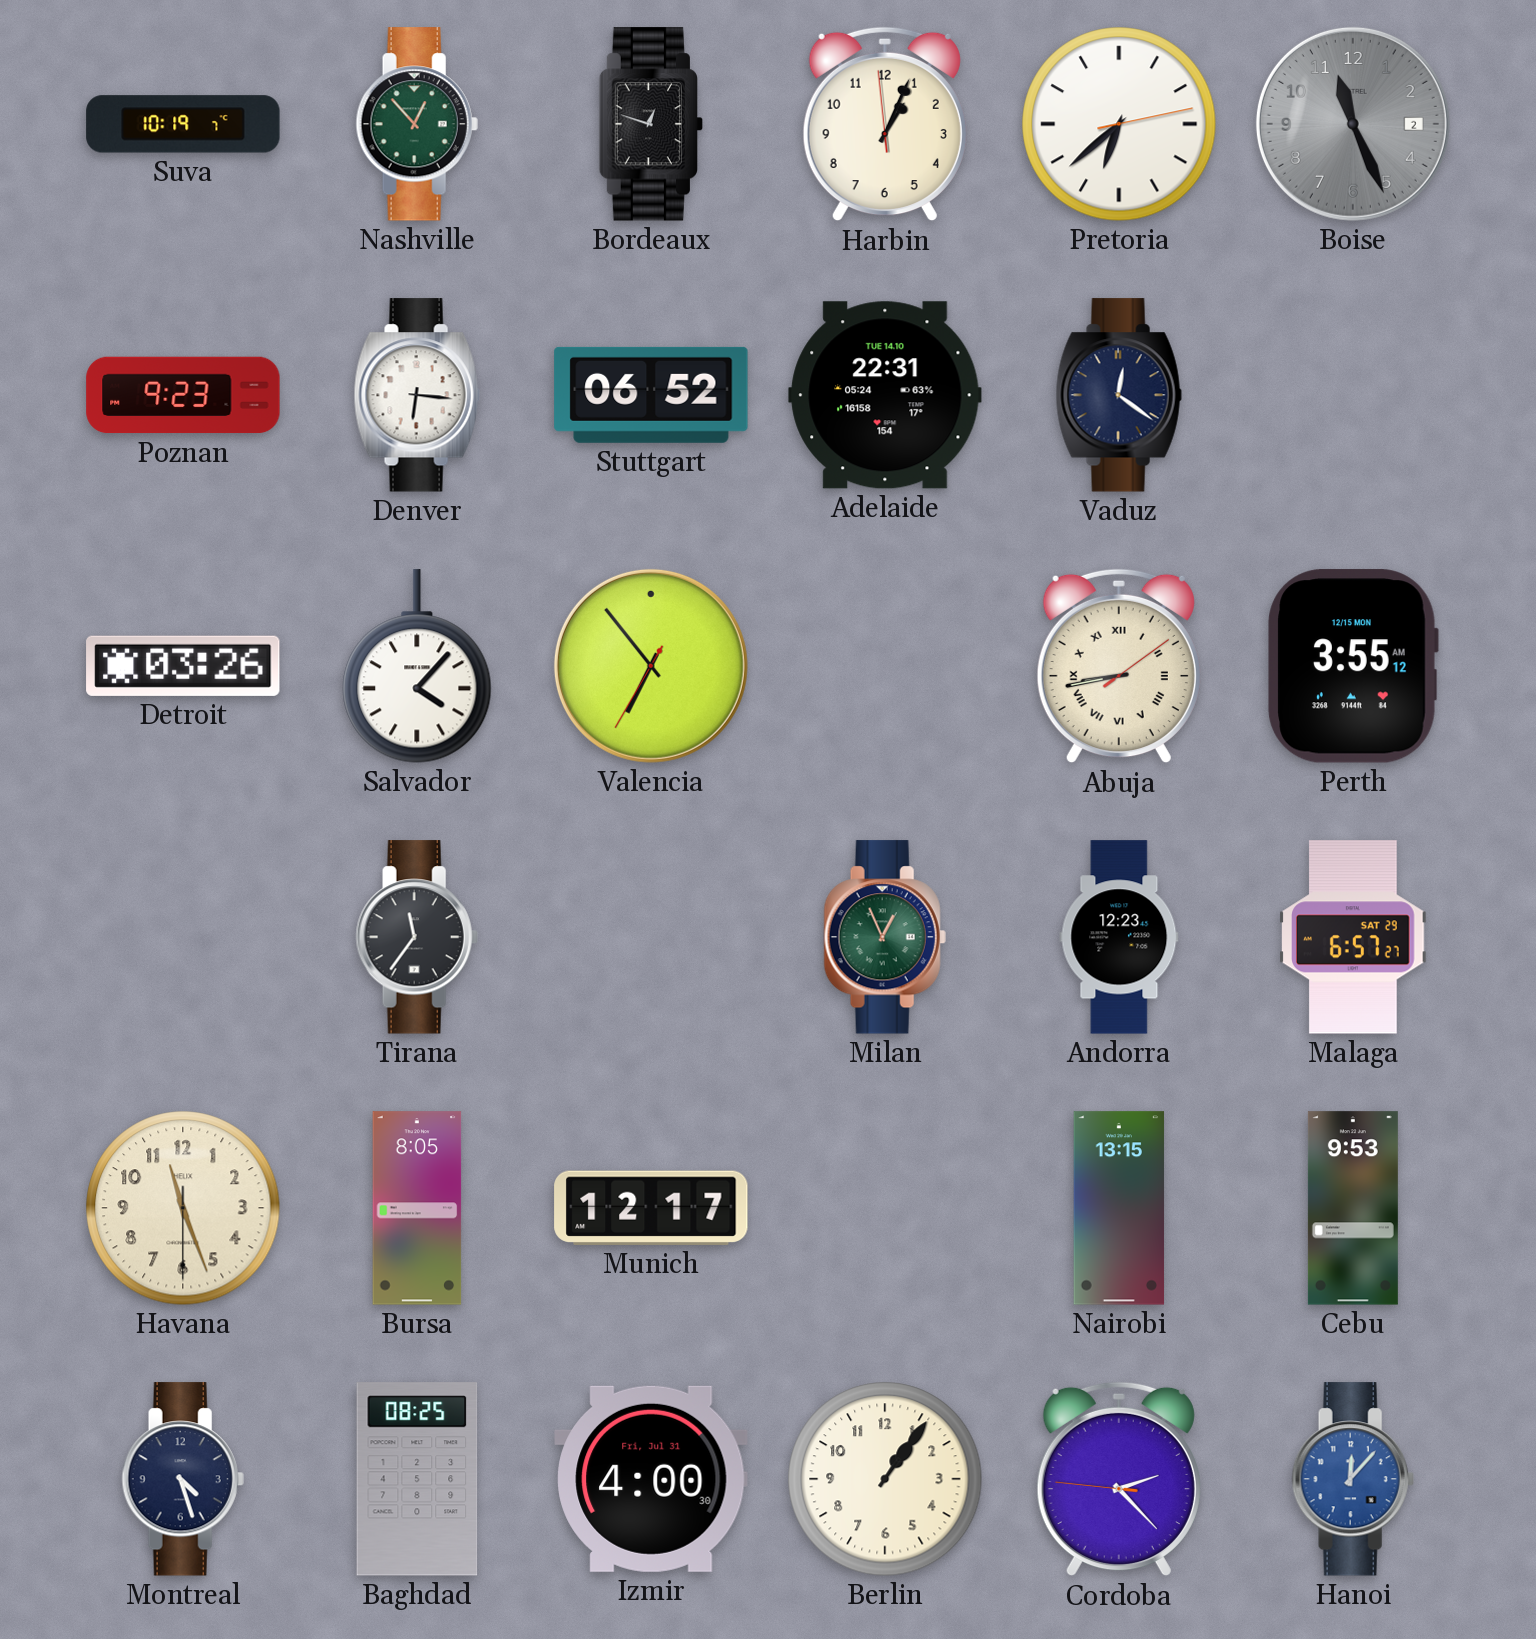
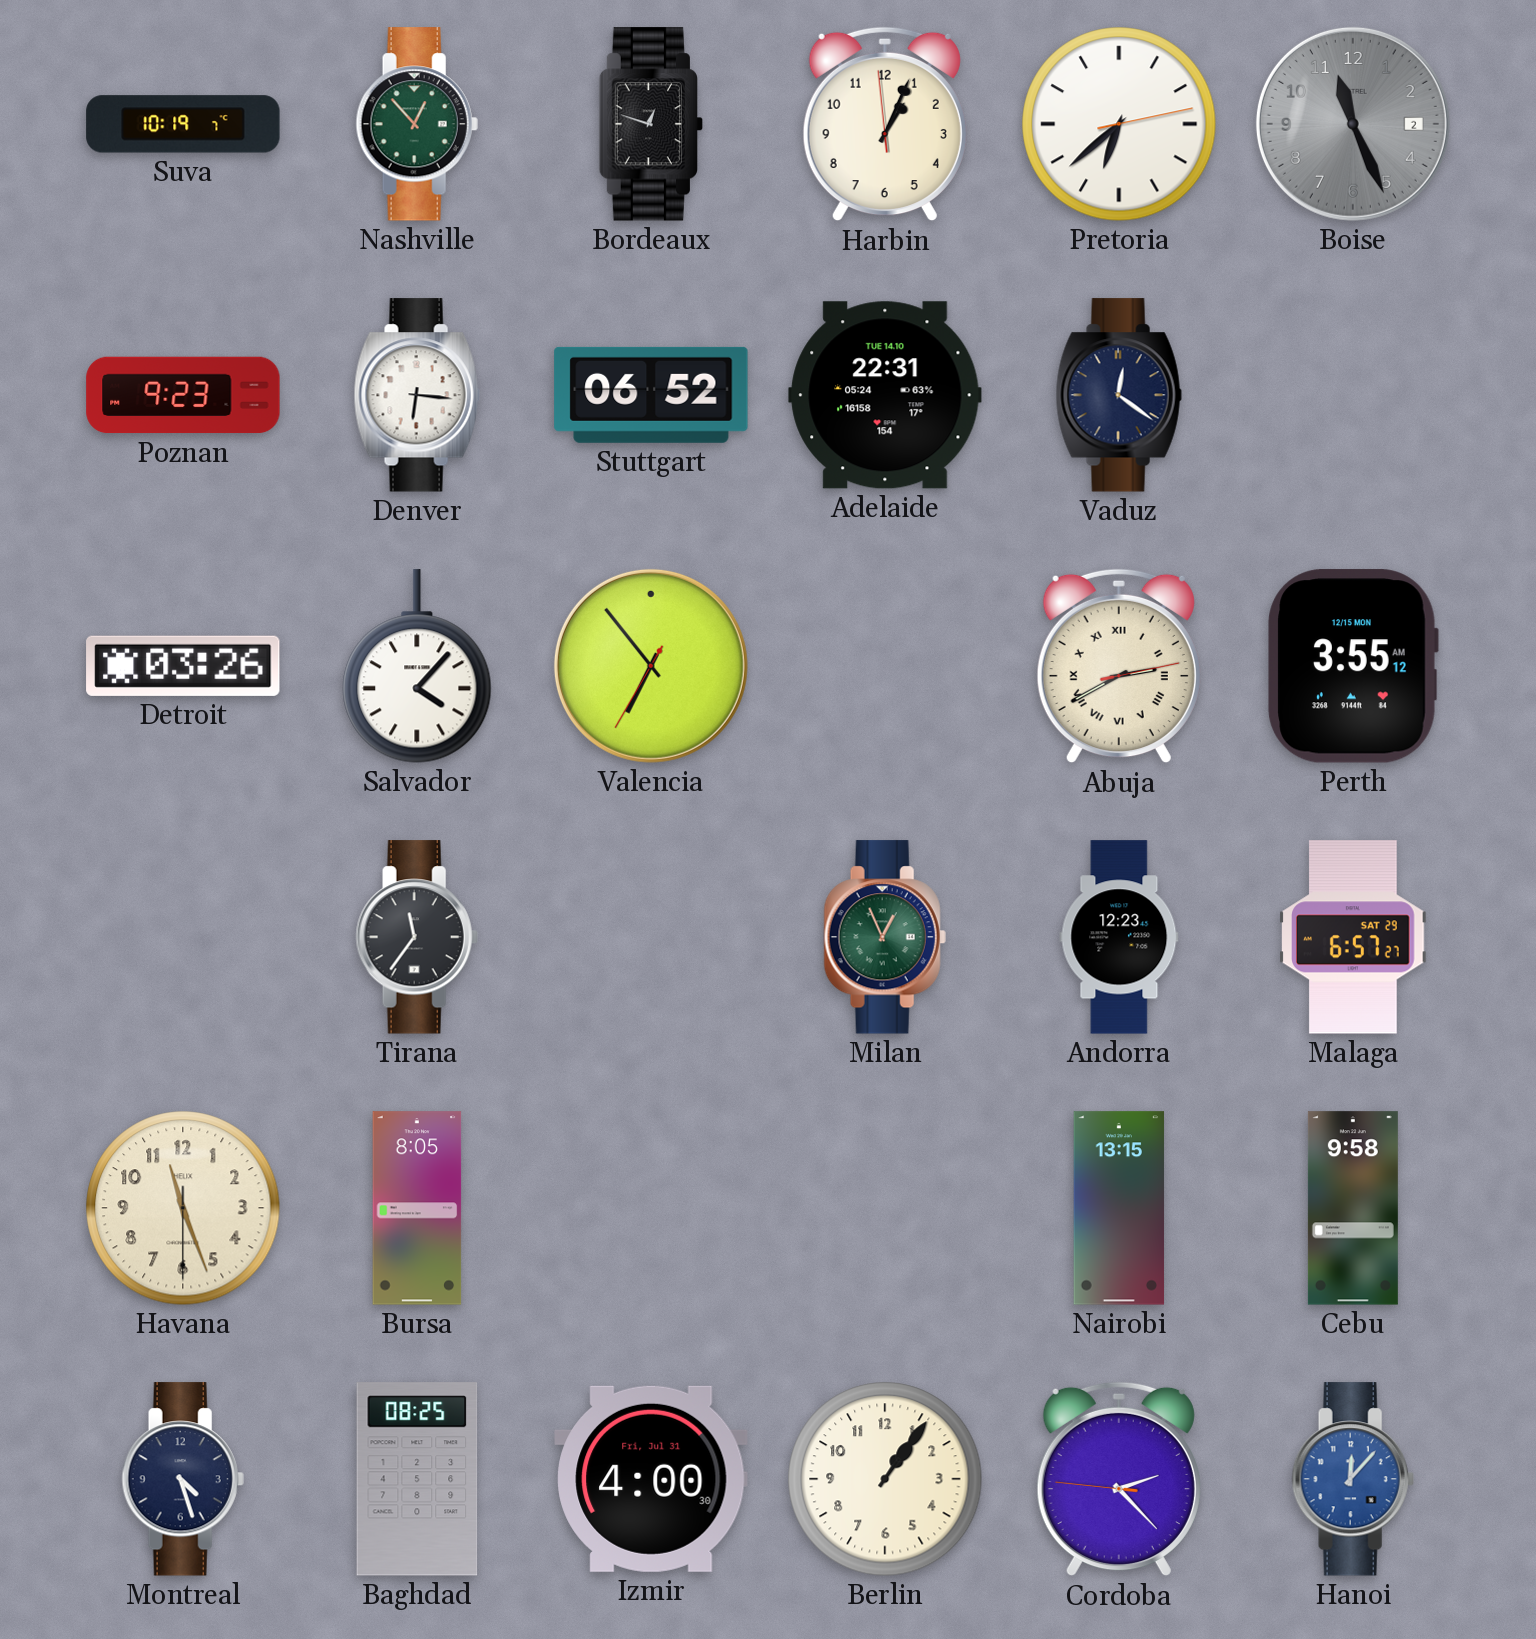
Abuja: 8:43 -> 2:40
Munich: 12:17 -> none
Cebu: 9:53 -> 9:58
